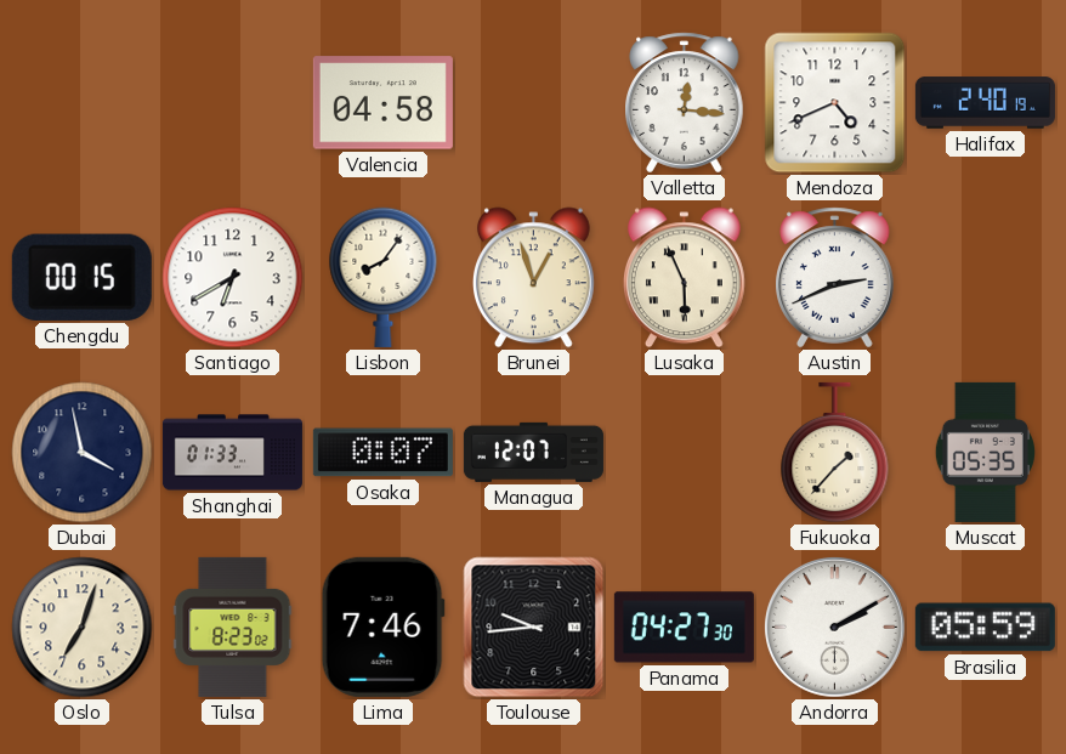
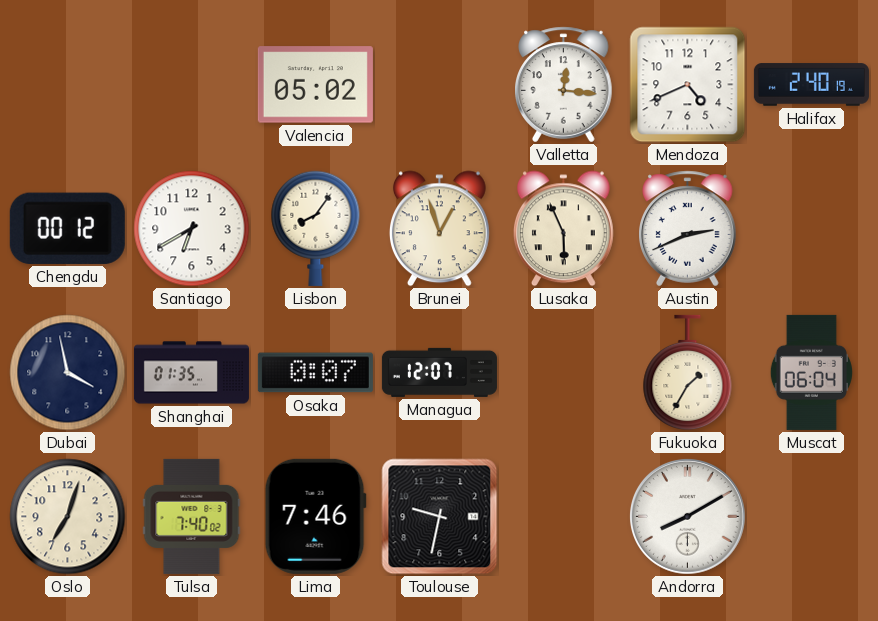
Valencia: 04:58 -> 05:02
Chengdu: 00:15 -> 00:12
Shanghai: 01:33 -> 01:35
Fukuoka: 1:37 -> 1:35
Muscat: 05:35 -> 06:04
Tulsa: 8:23 -> 7:40
Toulouse: 9:44 -> 9:32
Panama: 04:27 -> none
Andorra: 2:10 -> 8:10
Brasilia: 05:59 -> none
